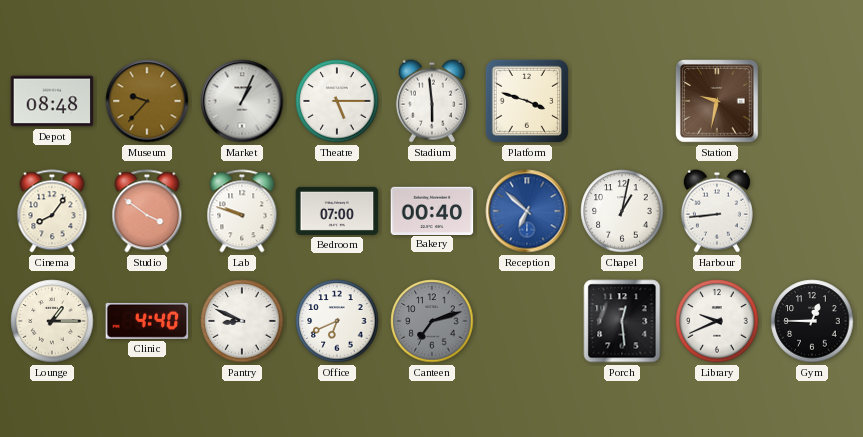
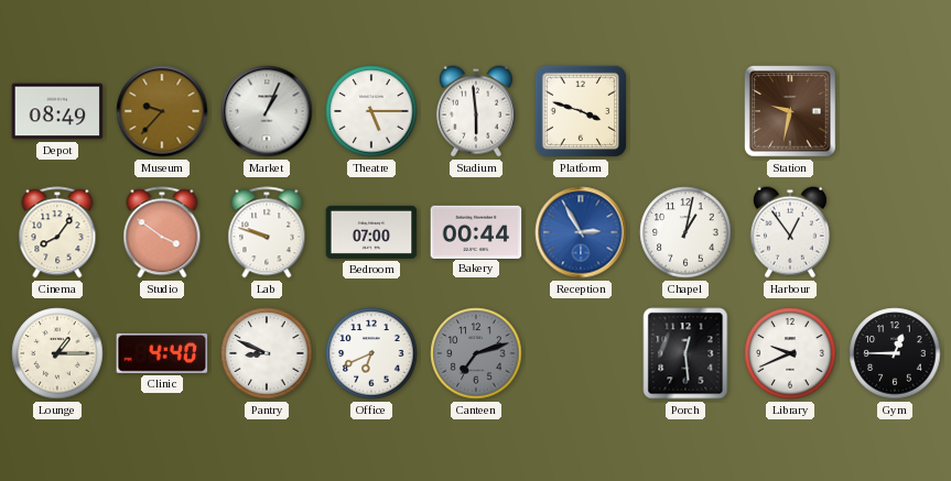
Depot: 08:48 -> 08:49
Bakery: 00:40 -> 00:44
Reception: 6:52 -> 2:55
Harbour: 8:44 -> 12:54
